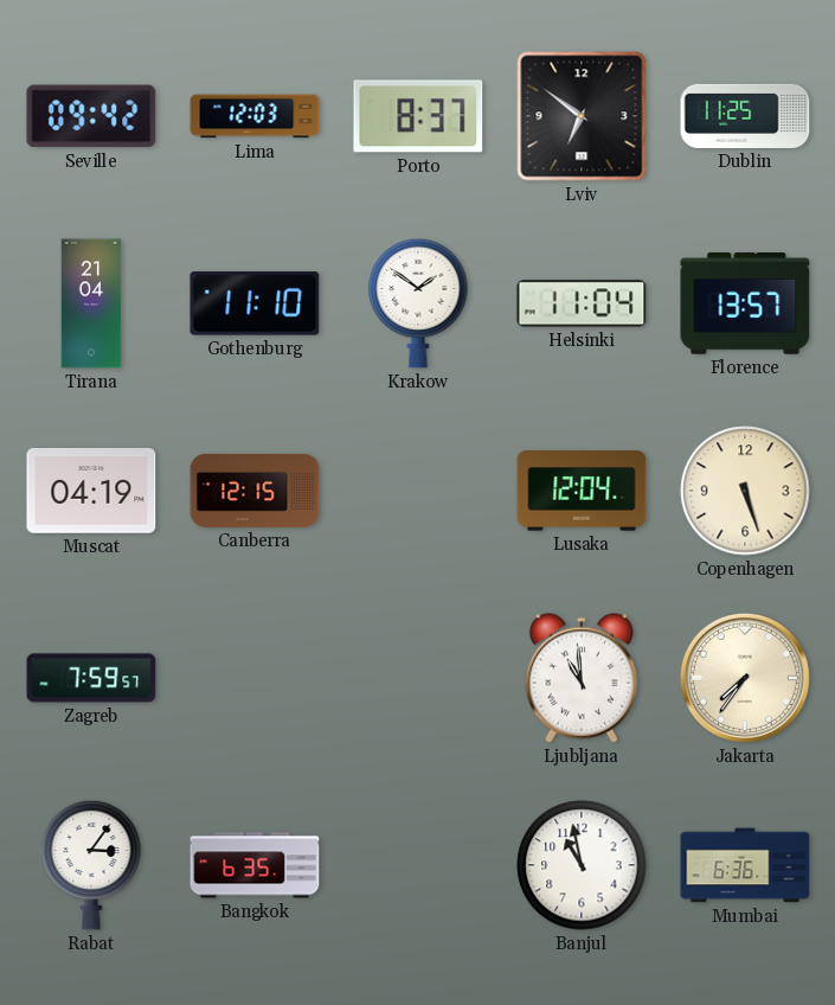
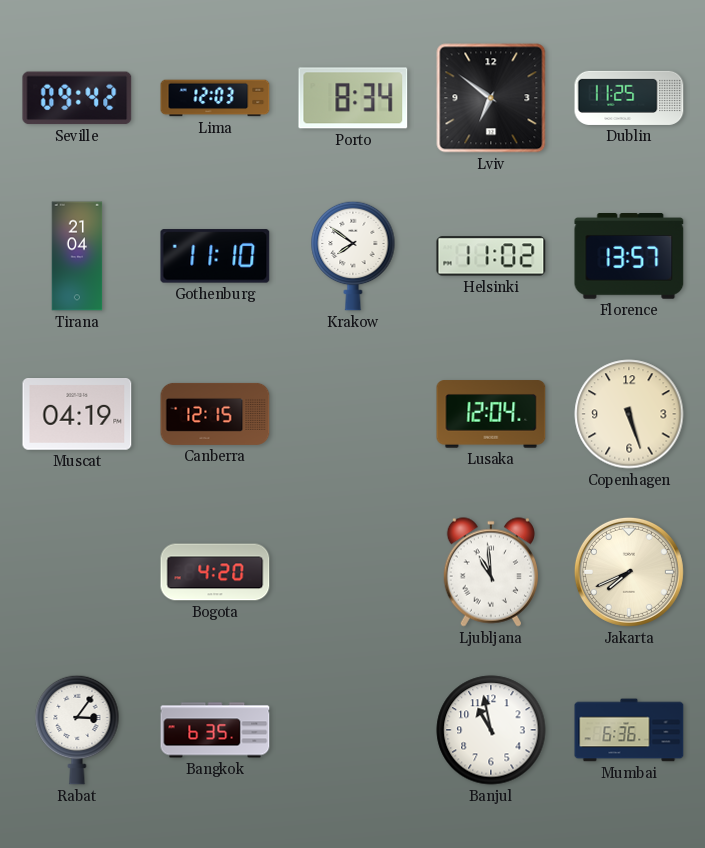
Porto: 8:37 -> 8:34
Krakow: 1:51 -> 7:51
Helsinki: 11:04 -> 11:02
Zagreb: 7:59 -> none
Bogota: none -> 4:20
Jakarta: 7:36 -> 7:41
